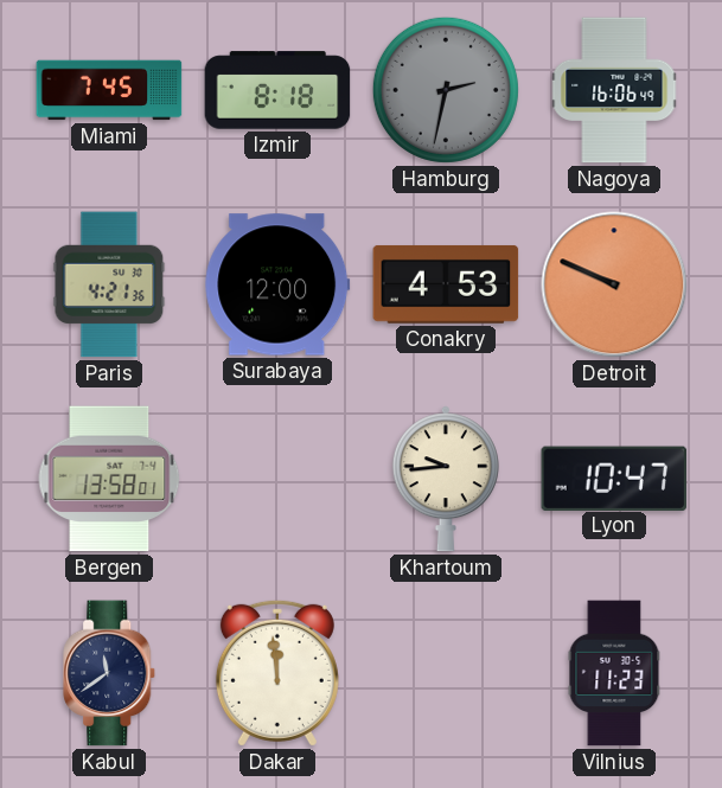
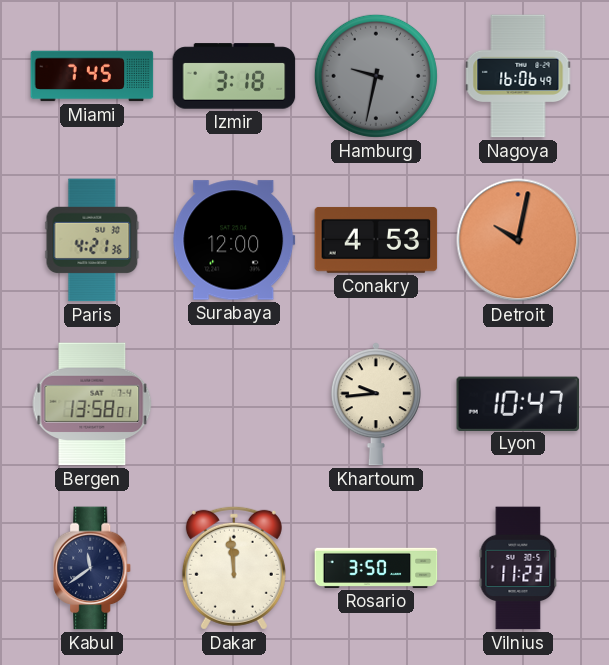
Izmir: 8:18 -> 3:18
Hamburg: 2:32 -> 9:32
Detroit: 9:49 -> 10:02
Rosario: none -> 3:50
